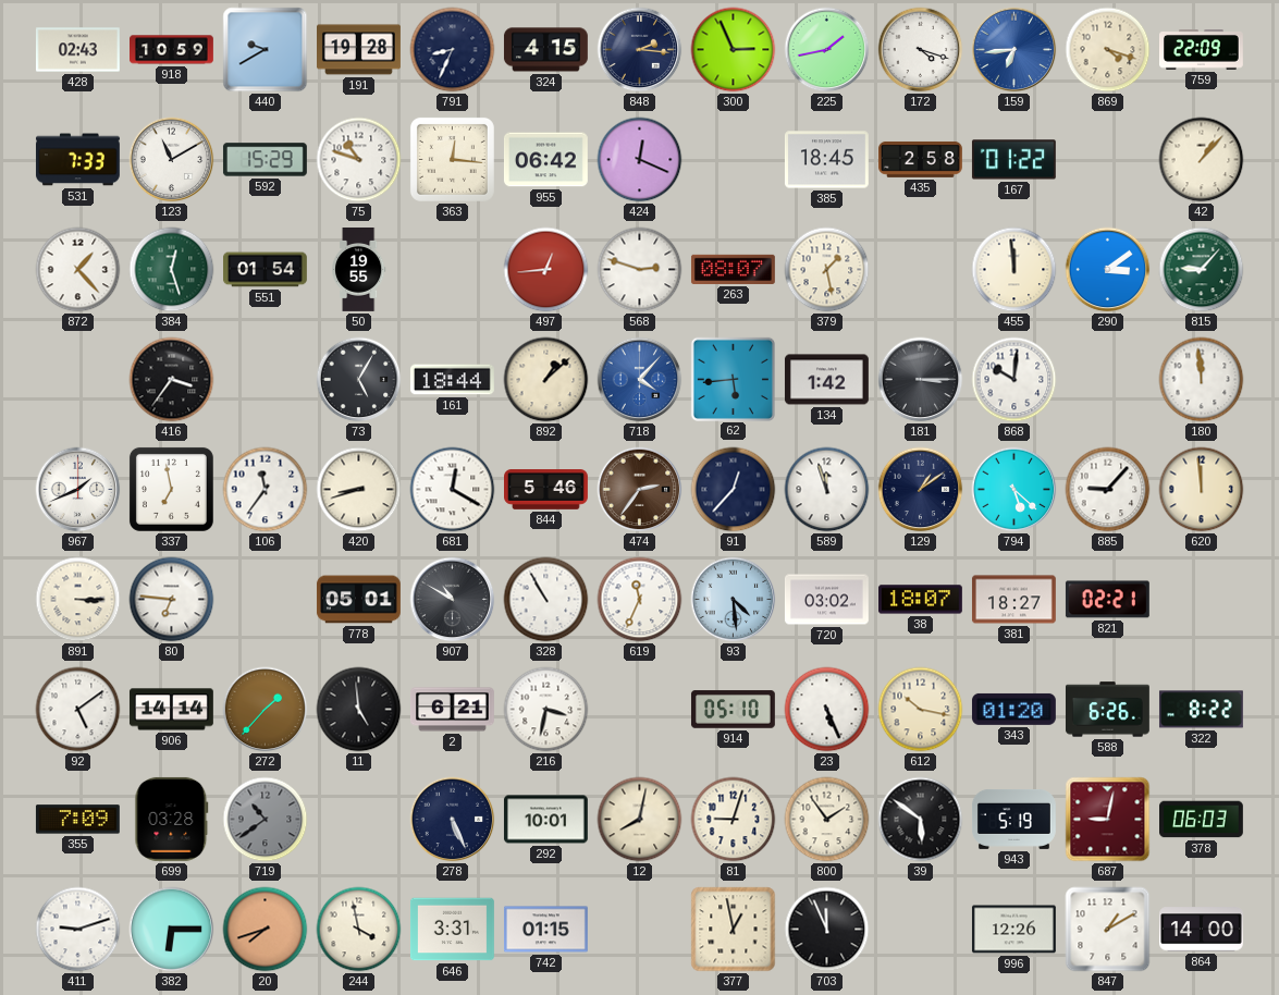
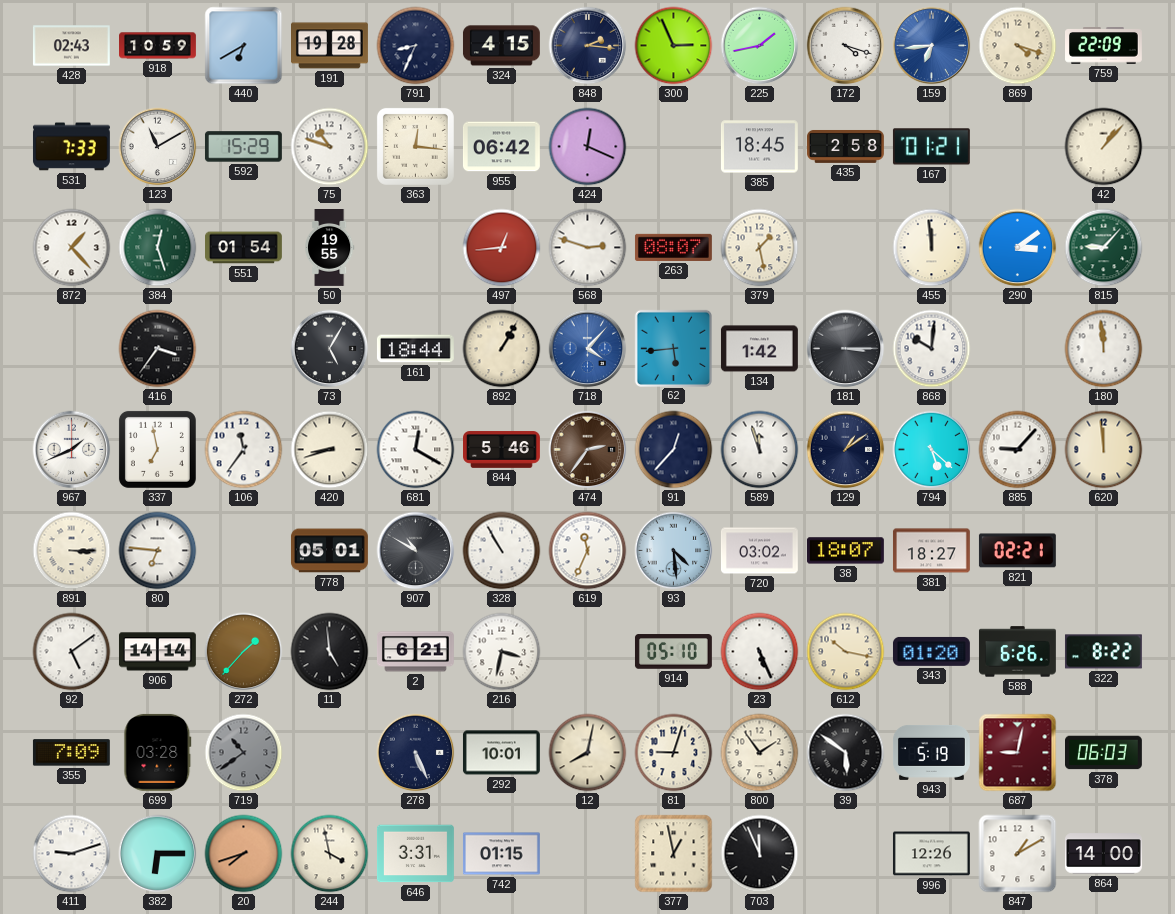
440: 9:40 -> 6:40
167: 01:22 -> 01:21
892: 1:08 -> 1:05
